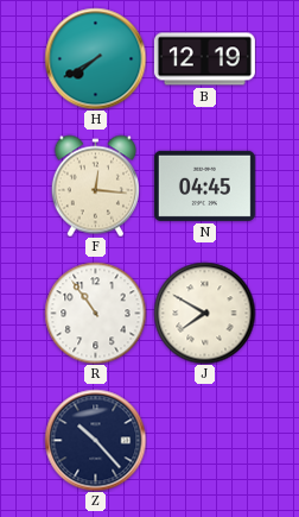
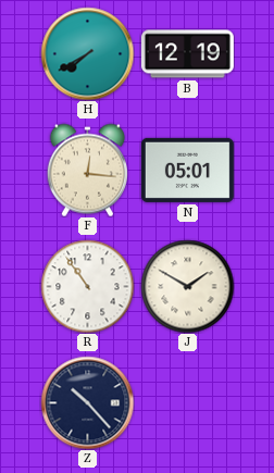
N: 04:45 -> 05:01
J: 7:50 -> 1:50
